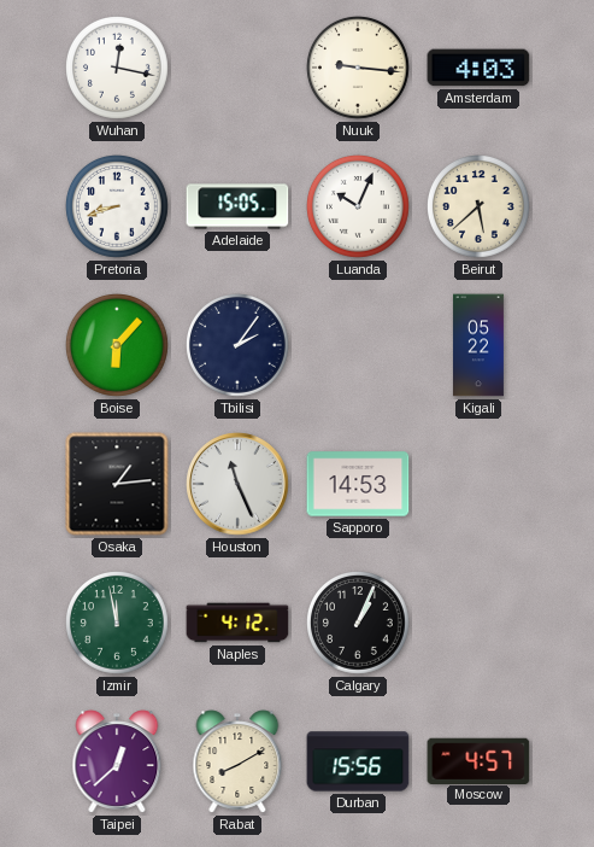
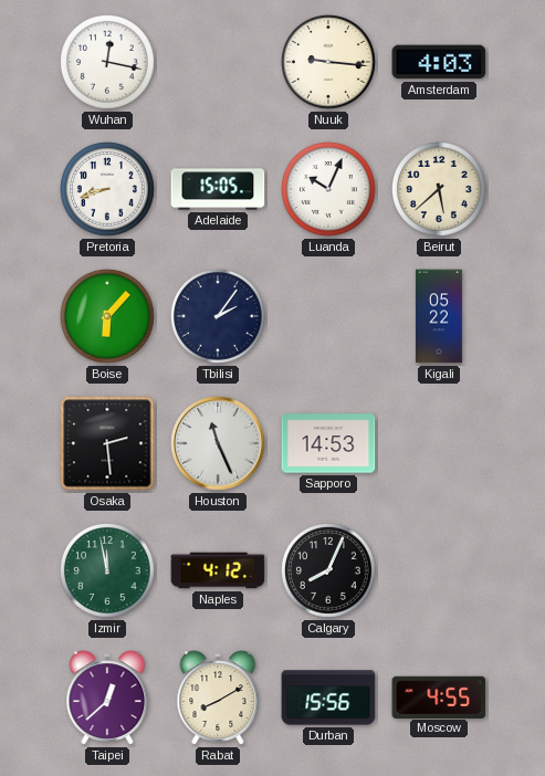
Osaka: 1:14 -> 2:29
Calgary: 1:04 -> 8:04
Moscow: 4:57 -> 4:55
